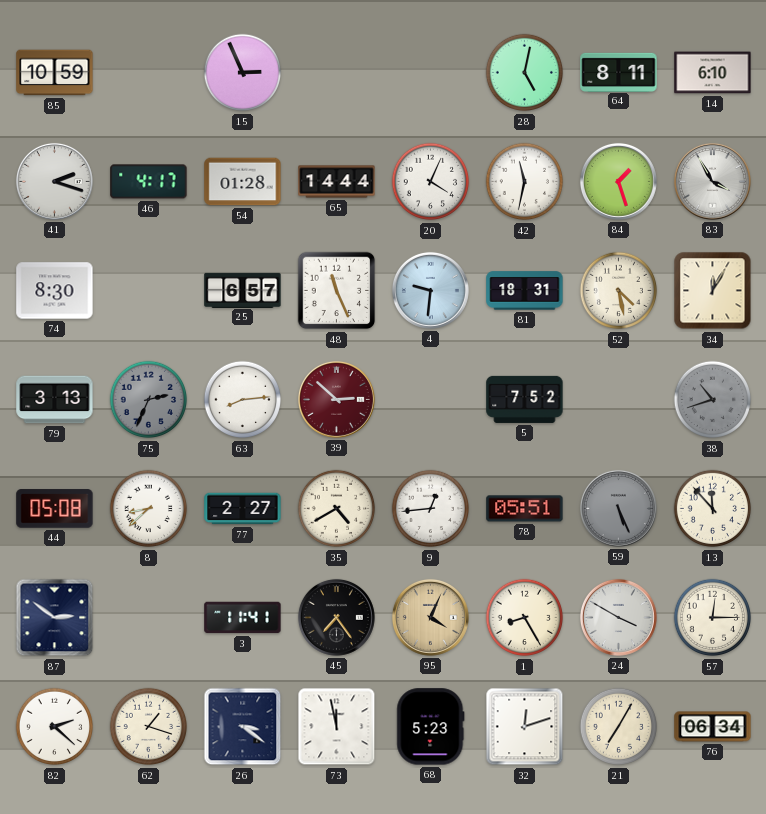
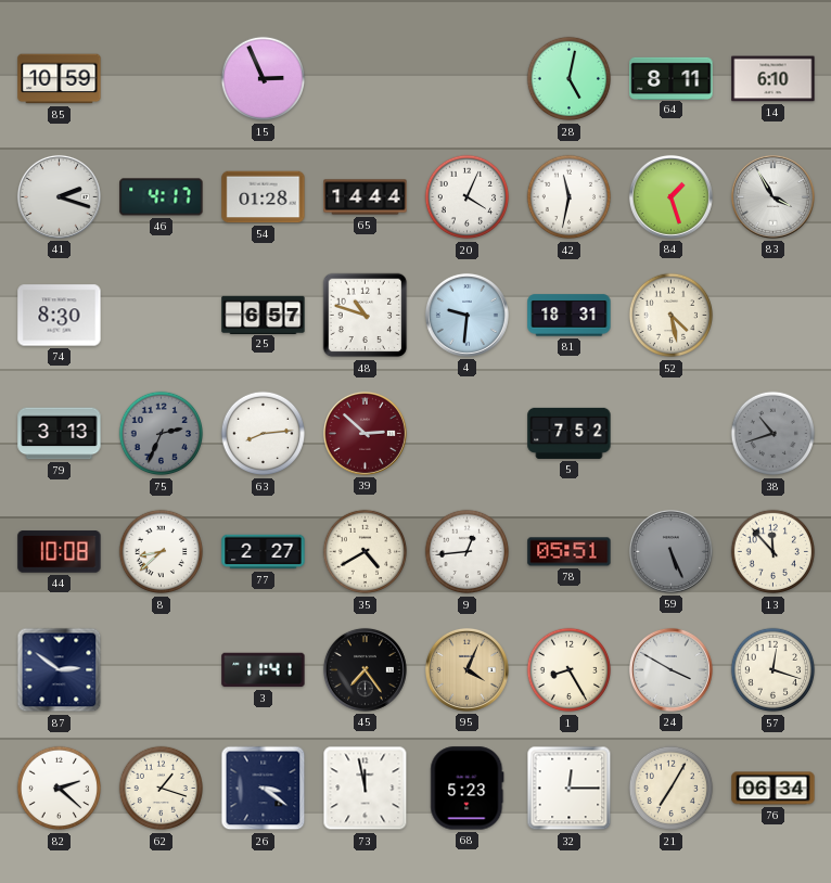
48: 11:26 -> 10:48
34: 12:05 -> none
44: 05:08 -> 10:08
57: 12:15 -> 12:18
32: 12:12 -> 12:15
